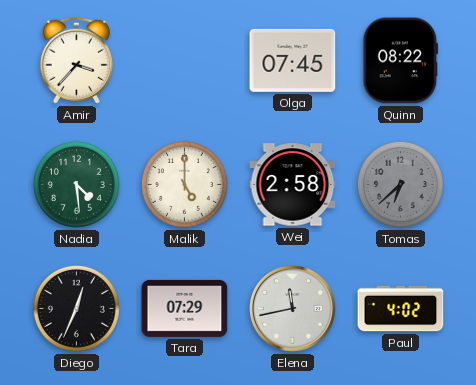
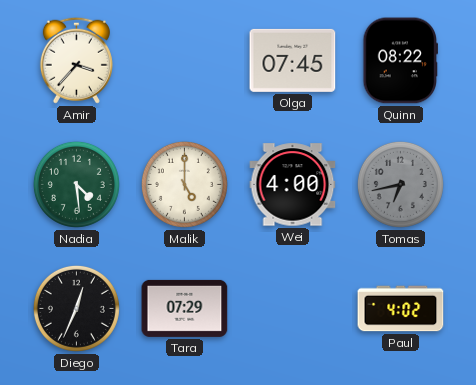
Wei: 2:58 -> 4:00
Tomas: 6:38 -> 6:43
Elena: 11:43 -> none
